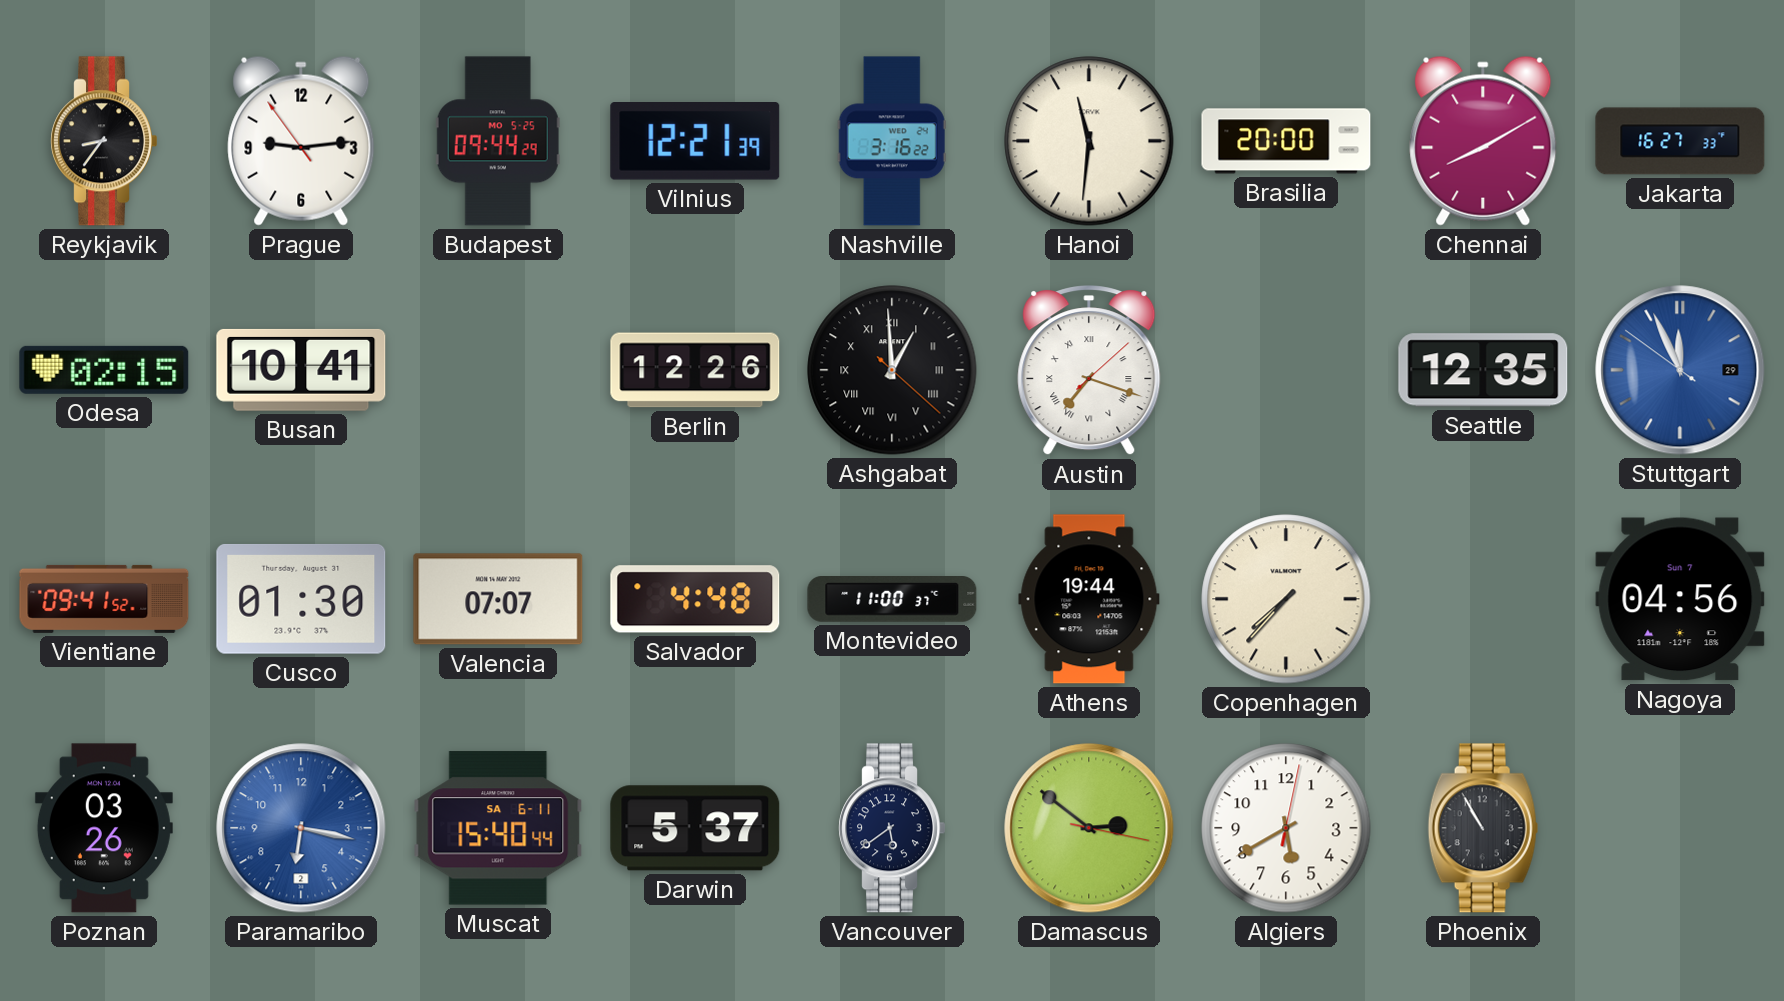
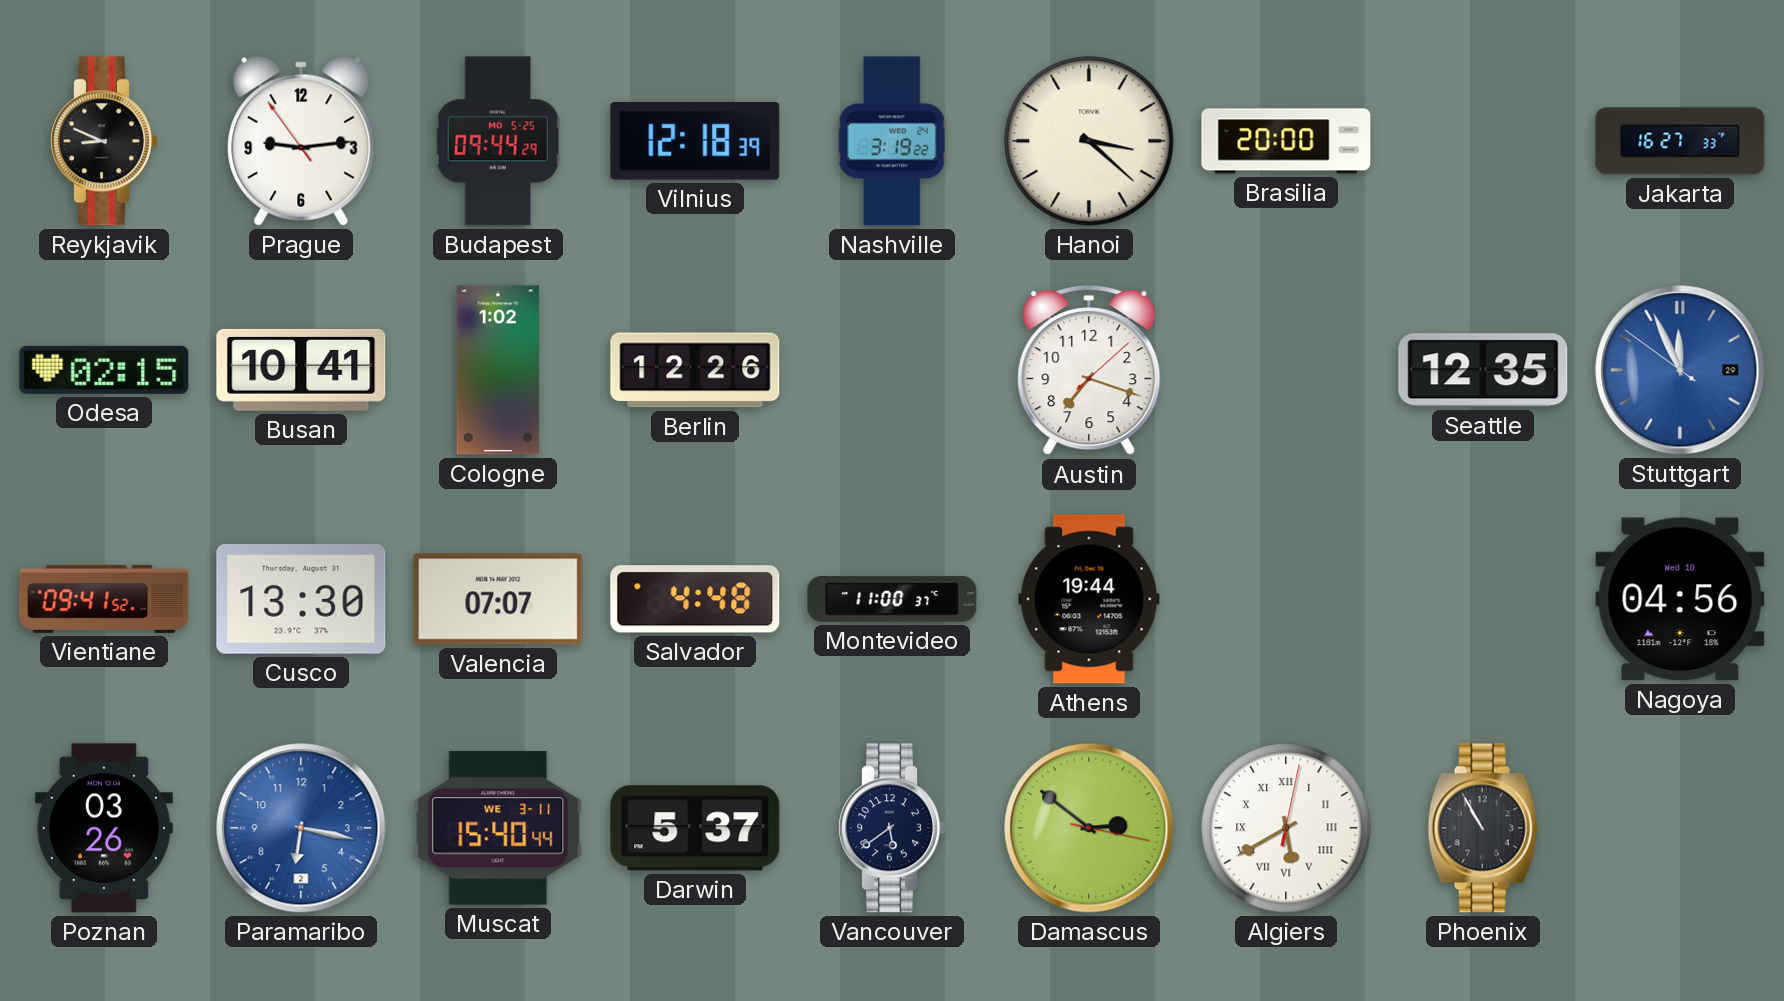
Reykjavik: 8:36 -> 8:49
Vilnius: 12:21 -> 12:18
Nashville: 3:16 -> 3:19
Hanoi: 11:31 -> 3:22
Chennai: 8:10 -> none
Cologne: none -> 1:02
Ashgabat: 12:59 -> none
Austin numerals: Roman -> Arabic
Cusco: 01:30 -> 13:30
Copenhagen: 7:37 -> none
Nagoya date: Sun 7 -> Wed 10
Muscat date: SA 6-11 -> WE 3-11
Algiers numerals: Arabic -> Roman
